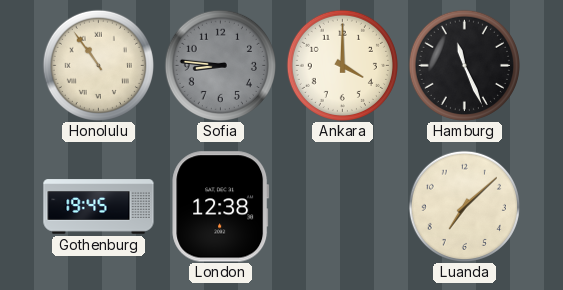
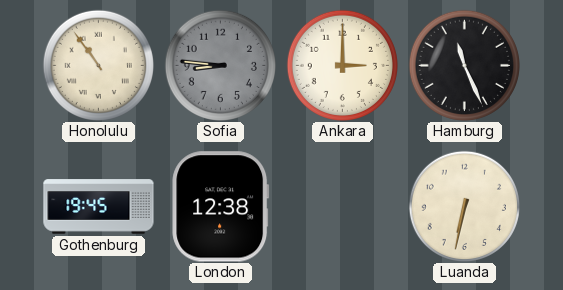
Ankara: 4:00 -> 3:00
Luanda: 7:08 -> 6:32
